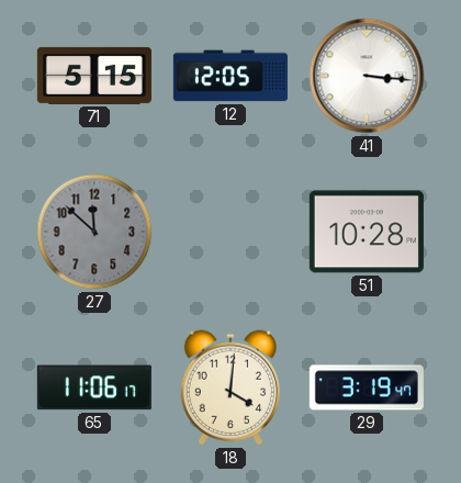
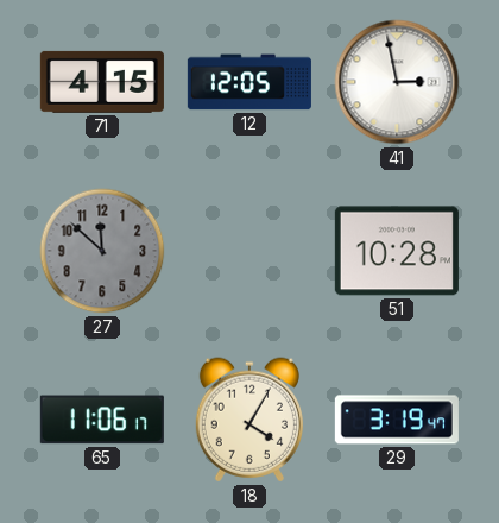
71: 5:15 -> 4:15
41: 3:16 -> 2:58
18: 4:01 -> 4:05
